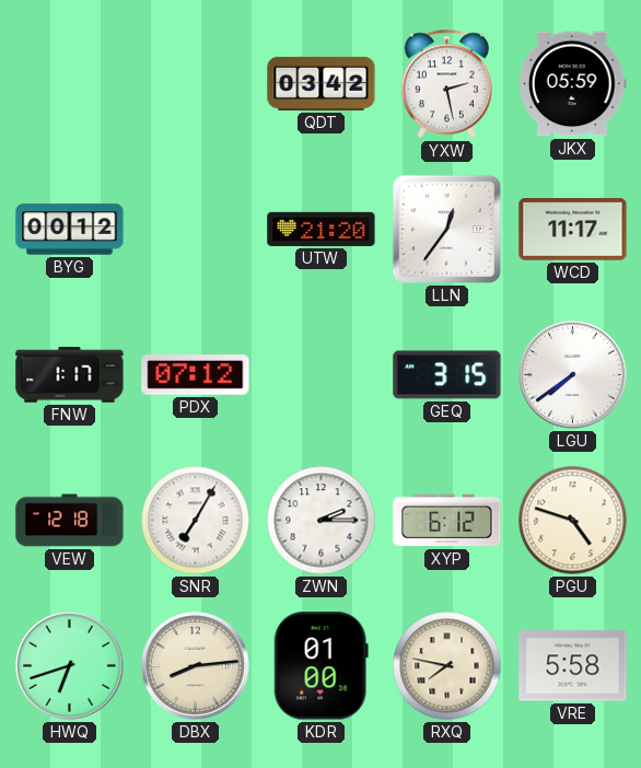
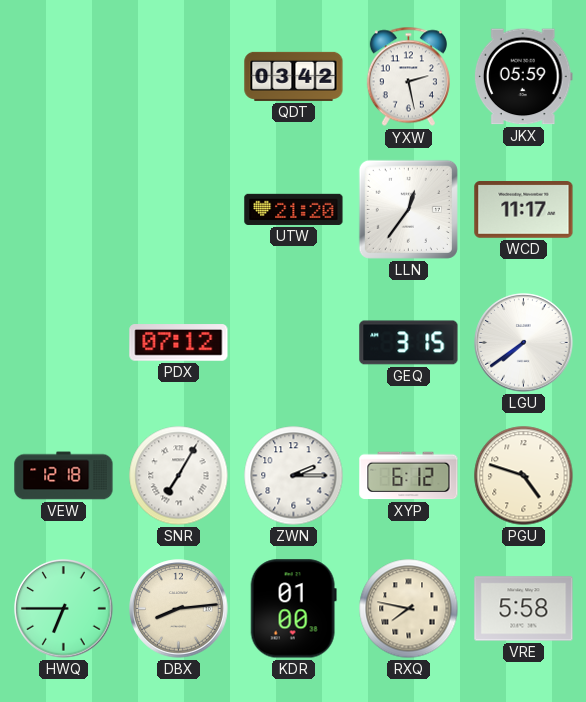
BYG: 00:12 -> none
FNW: 1:17 -> none
HWQ: 6:42 -> 6:45
